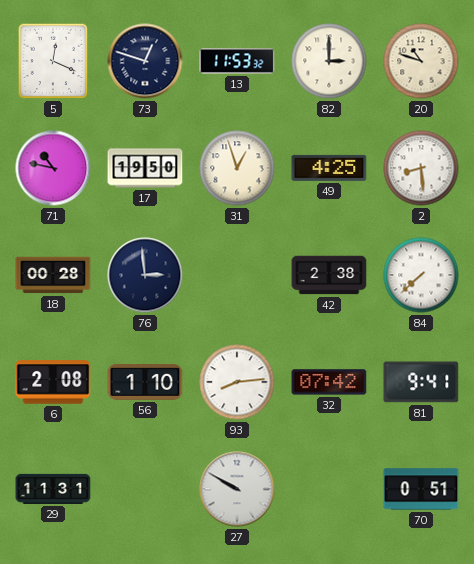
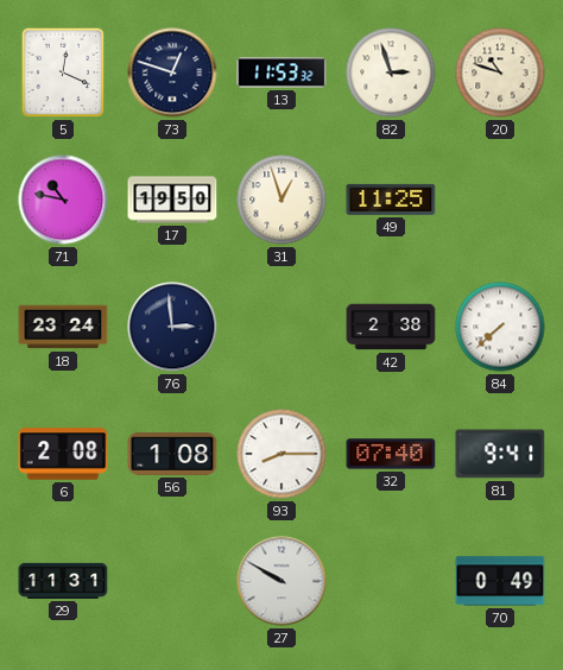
82: 3:00 -> 2:57
49: 4:25 -> 11:25
2: 8:29 -> none
18: 00:28 -> 23:24
56: 1:10 -> 1:08
93: 8:14 -> 8:15
32: 07:42 -> 07:40
70: 0:51 -> 0:49
